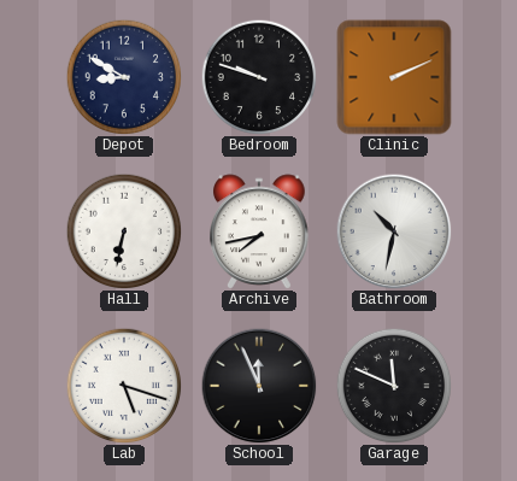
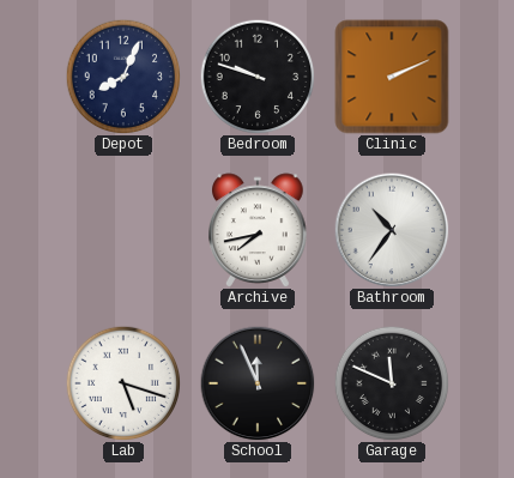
Depot: 8:50 -> 8:04
Hall: 6:32 -> none
Bathroom: 10:32 -> 10:36
